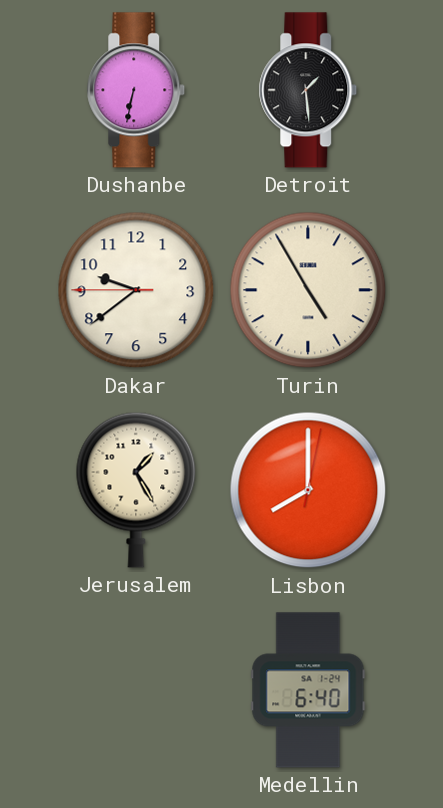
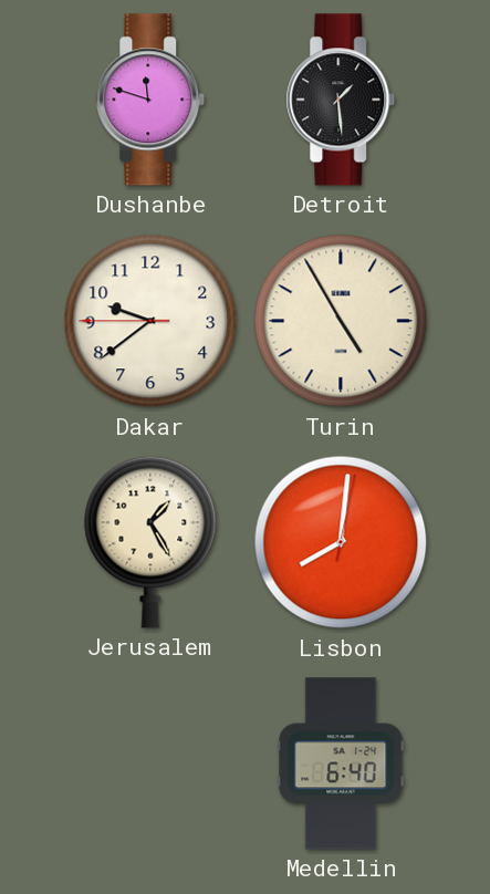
Dushanbe: 6:32 -> 11:48
Lisbon: 8:00 -> 8:01
